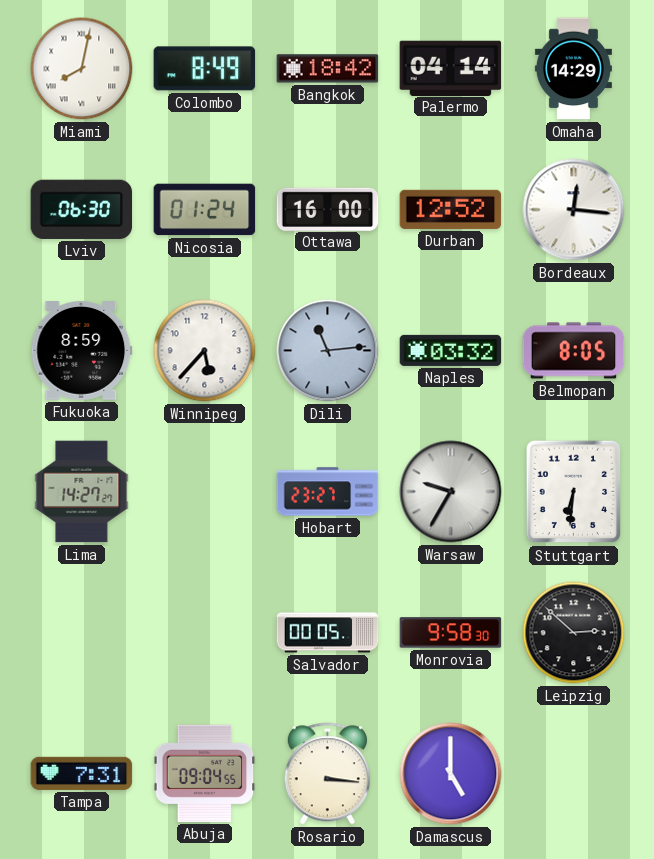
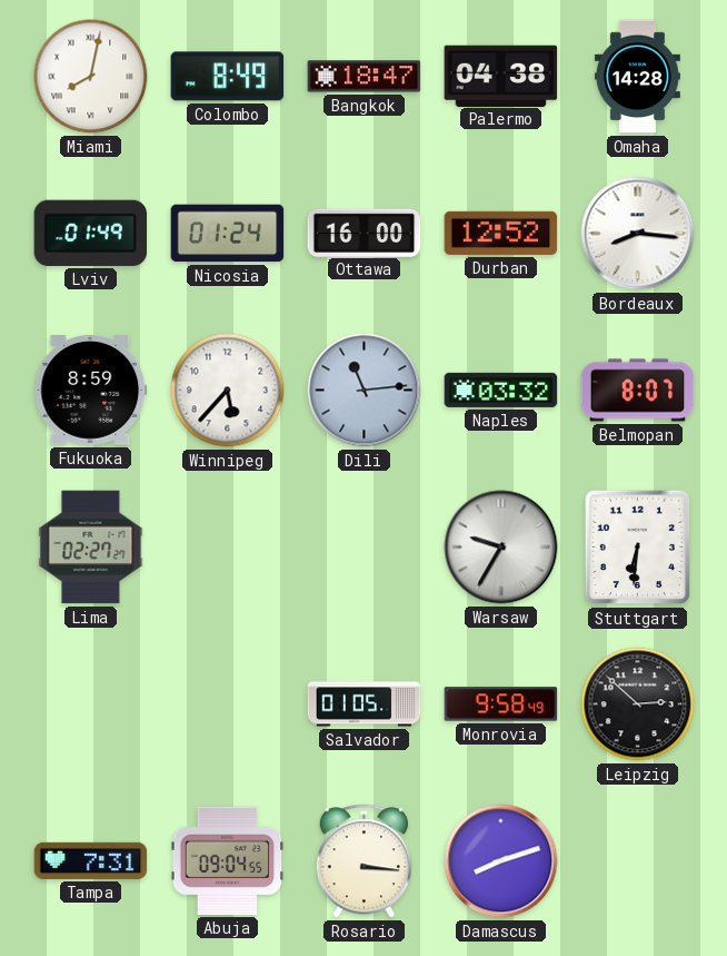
Bangkok: 18:42 -> 18:47
Palermo: 04:14 -> 04:38
Omaha: 14:29 -> 14:28
Lviv: 06:30 -> 01:49
Bordeaux: 12:16 -> 8:16
Belmopan: 8:05 -> 8:07
Lima: 14:27 -> 02:27
Hobart: 23:27 -> none
Salvador: 00:05 -> 01:05
Monrovia: 9:58:30 -> 9:58:49
Damascus: 5:00 -> 8:12
